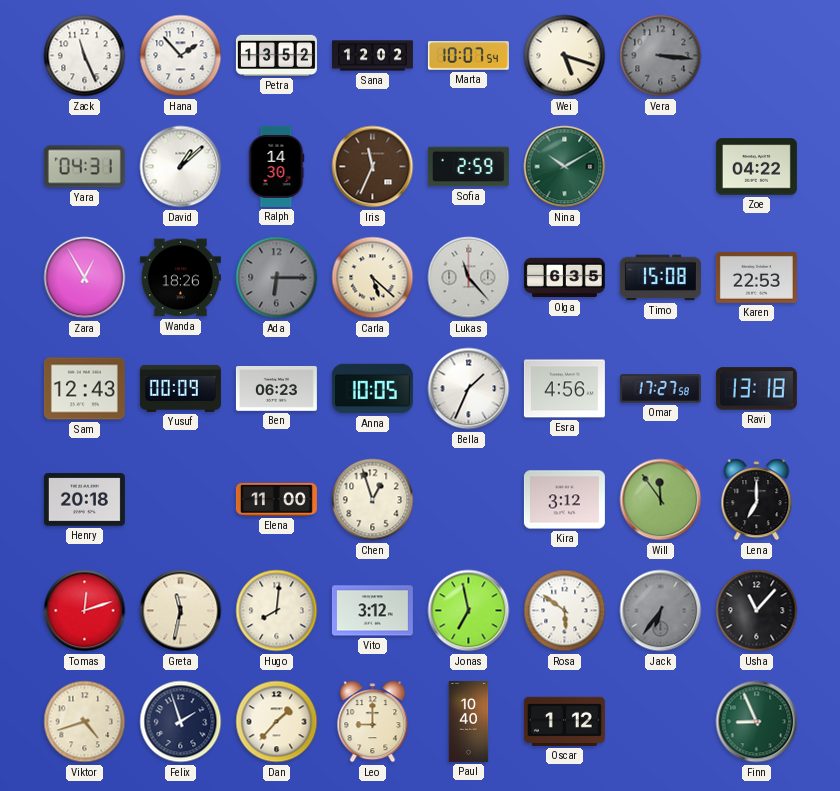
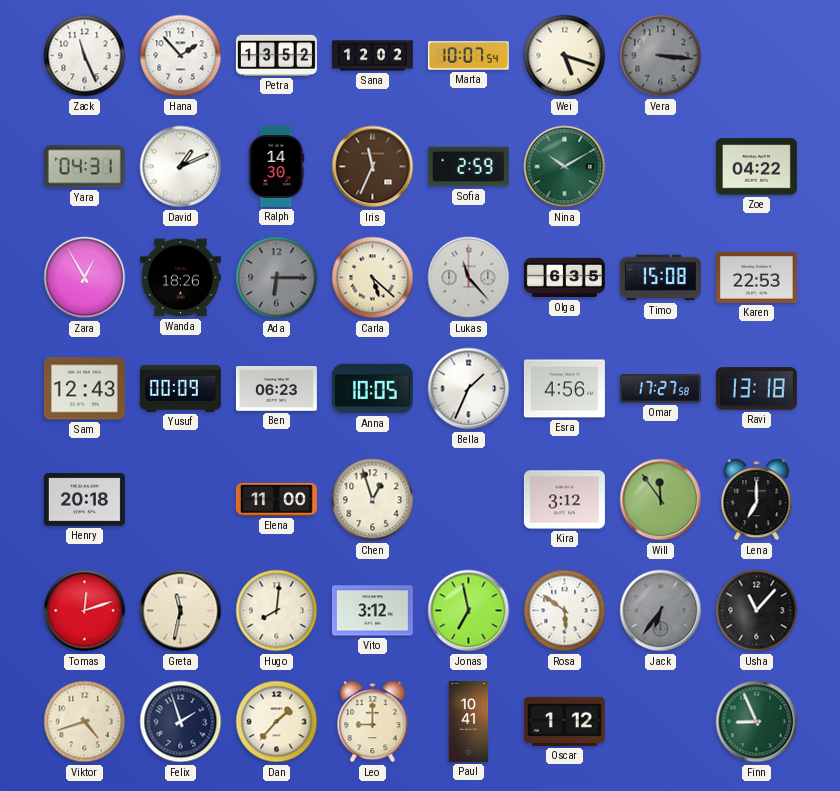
David: 1:08 -> 1:11
Paul: 10:40 -> 10:41
